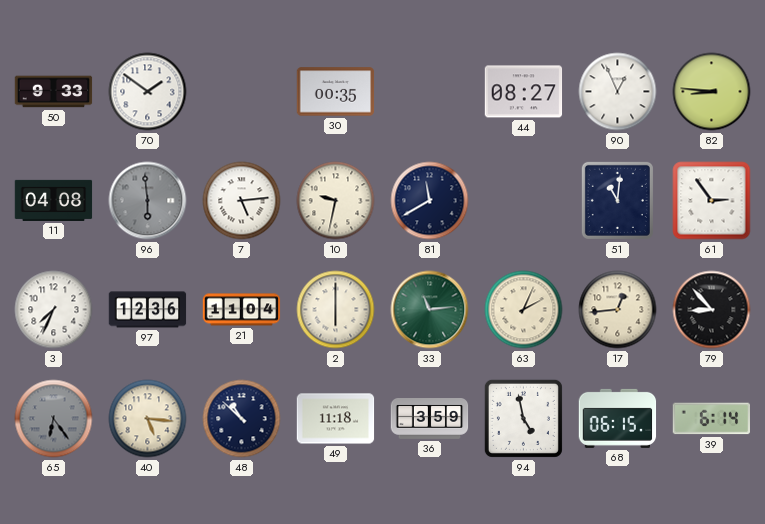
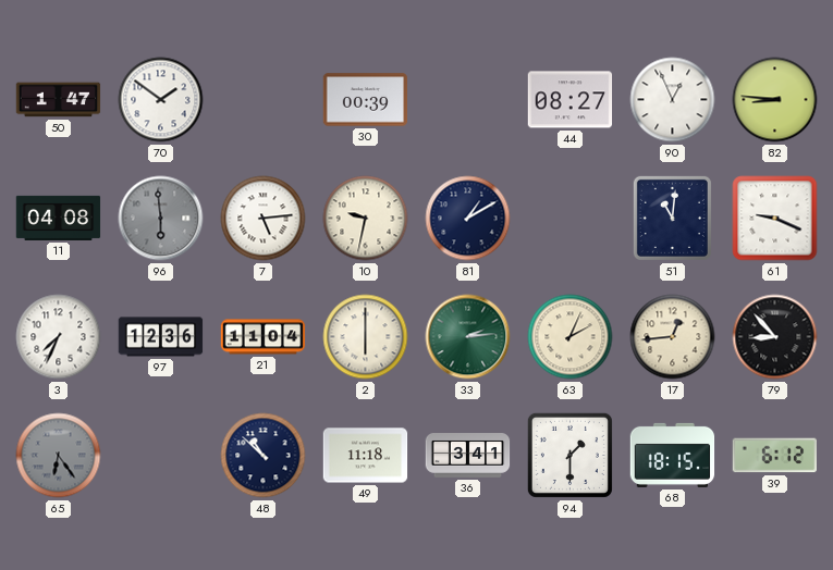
50: 9:33 -> 1:47
30: 00:35 -> 00:39
81: 11:40 -> 1:10
61: 2:54 -> 9:19
33: 11:14 -> 2:14
40: 5:16 -> none
36: 3:59 -> 3:41
94: 4:58 -> 1:30
68: 06:15 -> 18:15
39: 6:14 -> 6:12
